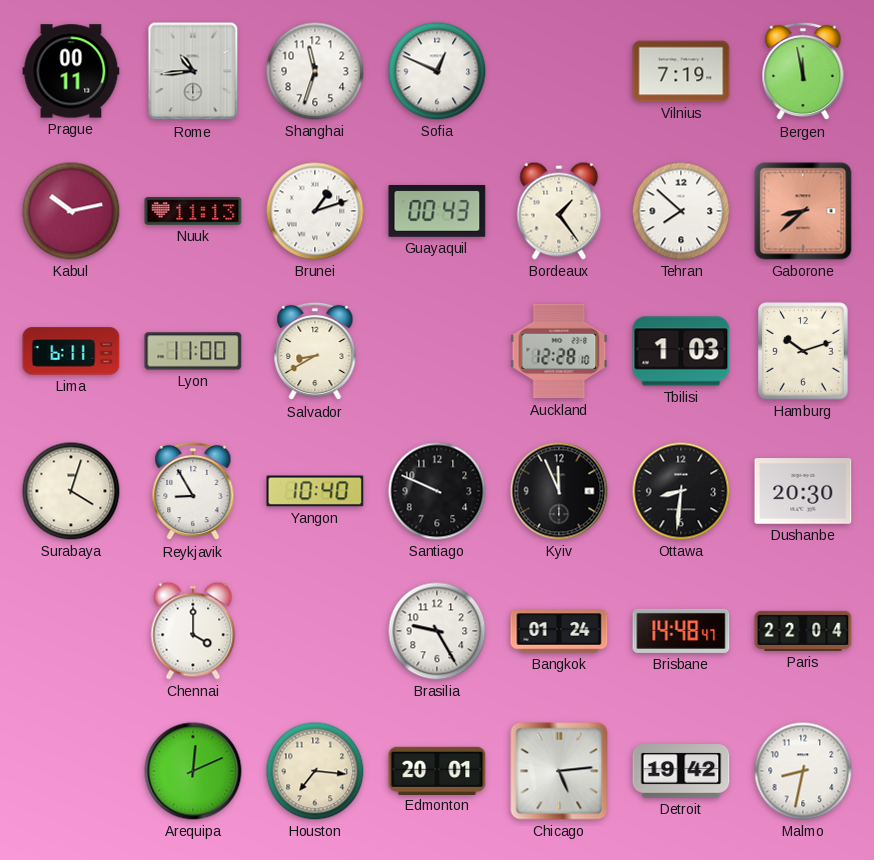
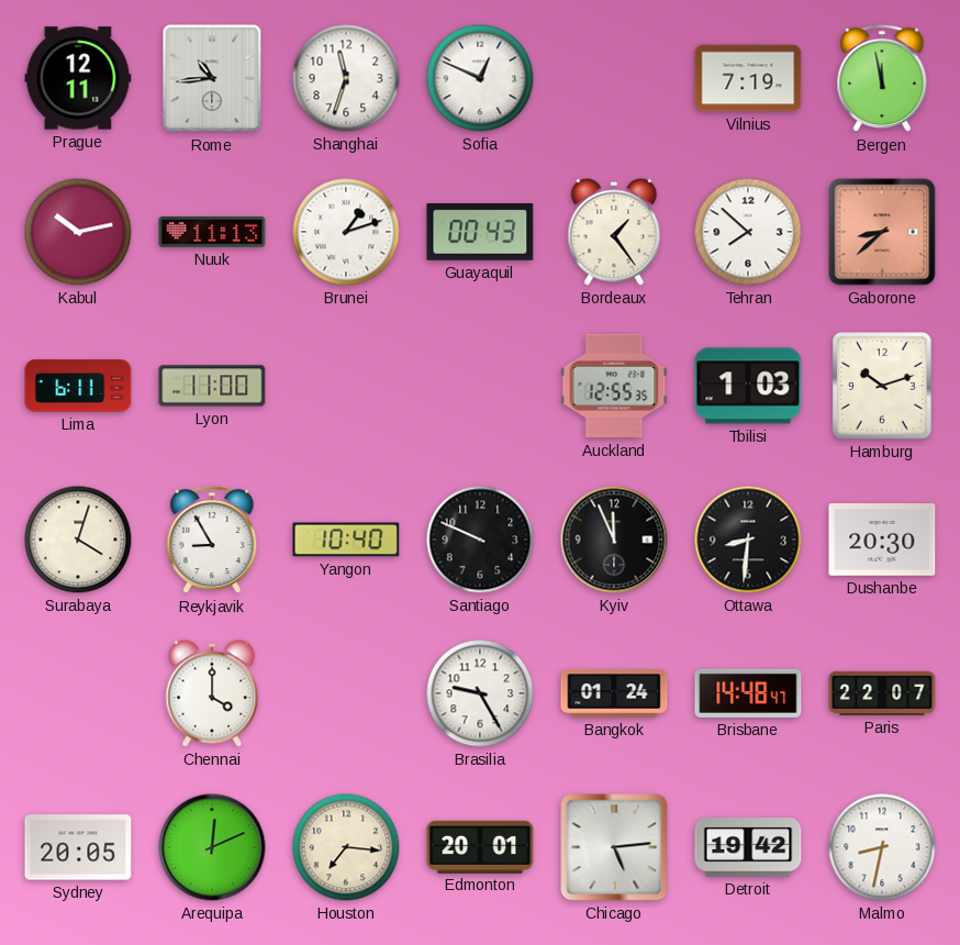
Prague: 00:11 -> 12:11
Salvador: 8:40 -> none
Auckland: 12:28 -> 12:55
Paris: 22:04 -> 22:07
Sydney: none -> 20:05
